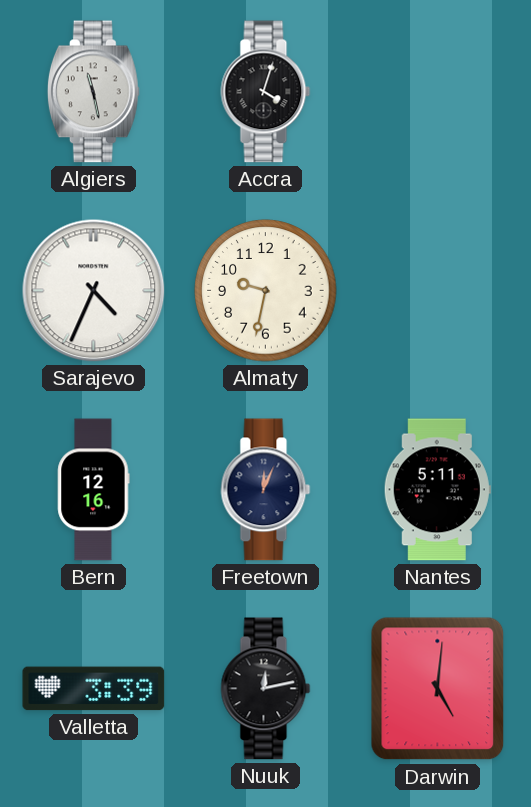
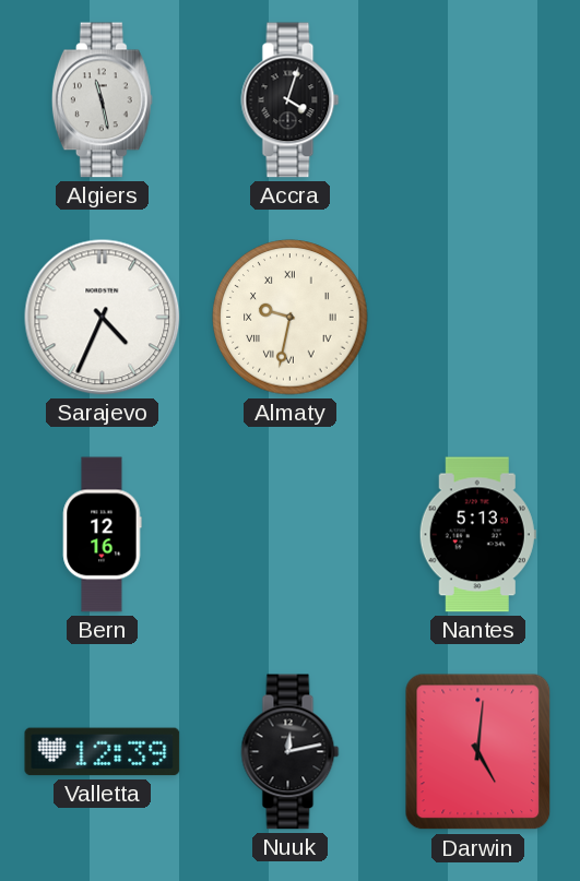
Almaty numerals: Arabic -> Roman
Freetown: 12:04 -> none
Nantes: 5:11 -> 5:13
Valletta: 3:39 -> 12:39
